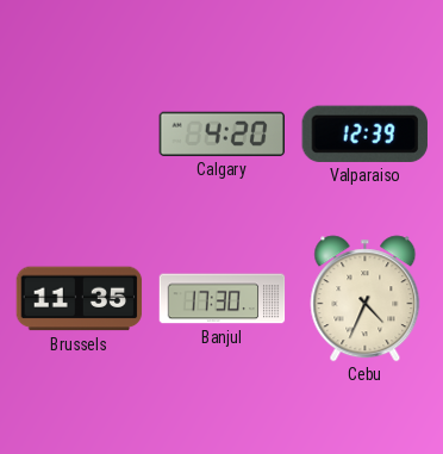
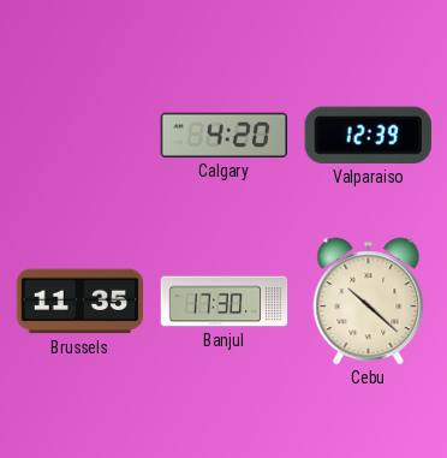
Cebu: 4:34 -> 10:22
